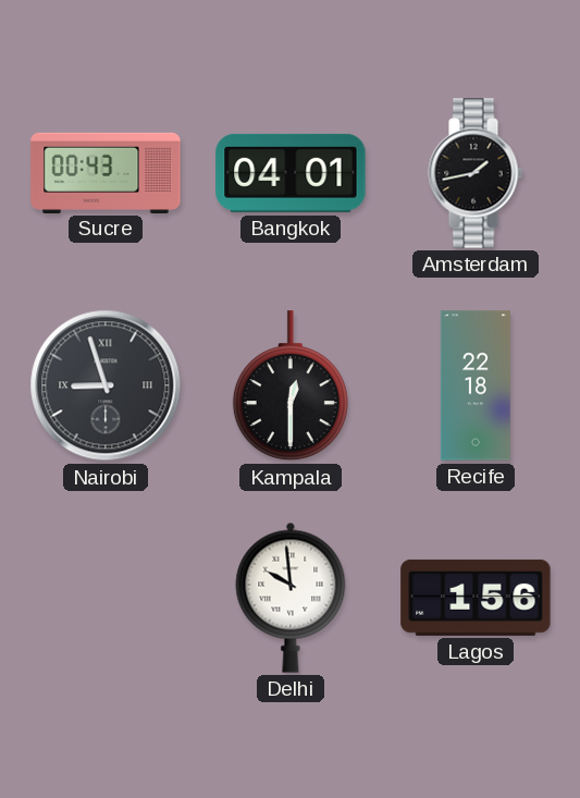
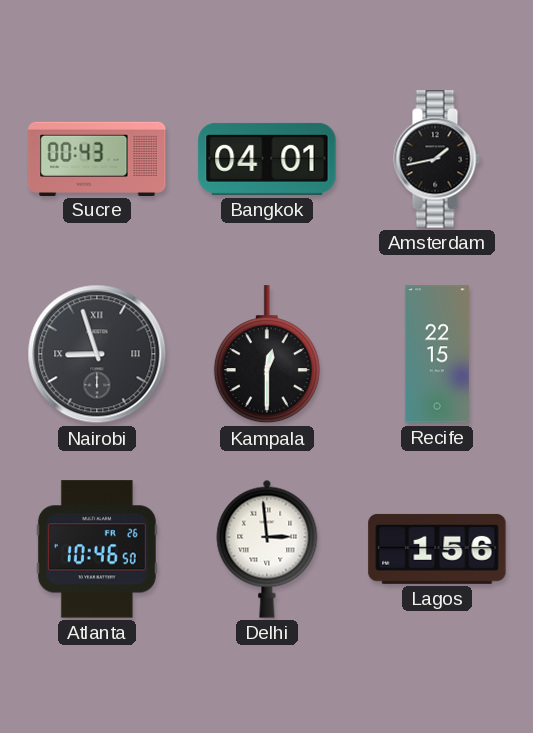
Recife: 22:18 -> 22:15
Atlanta: none -> 10:46
Delhi: 9:59 -> 2:59
